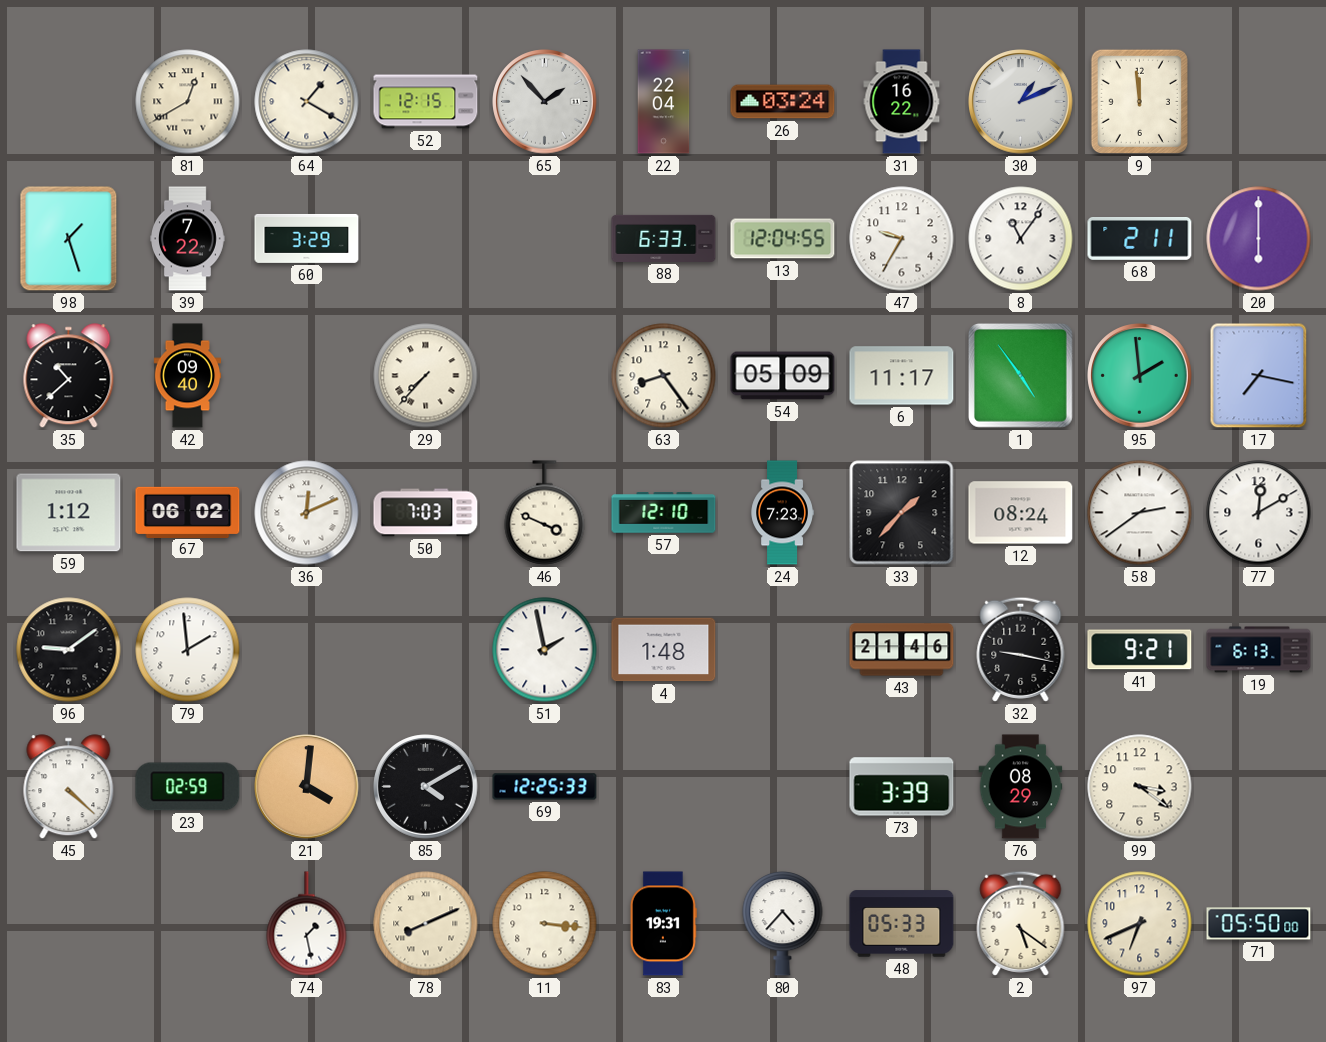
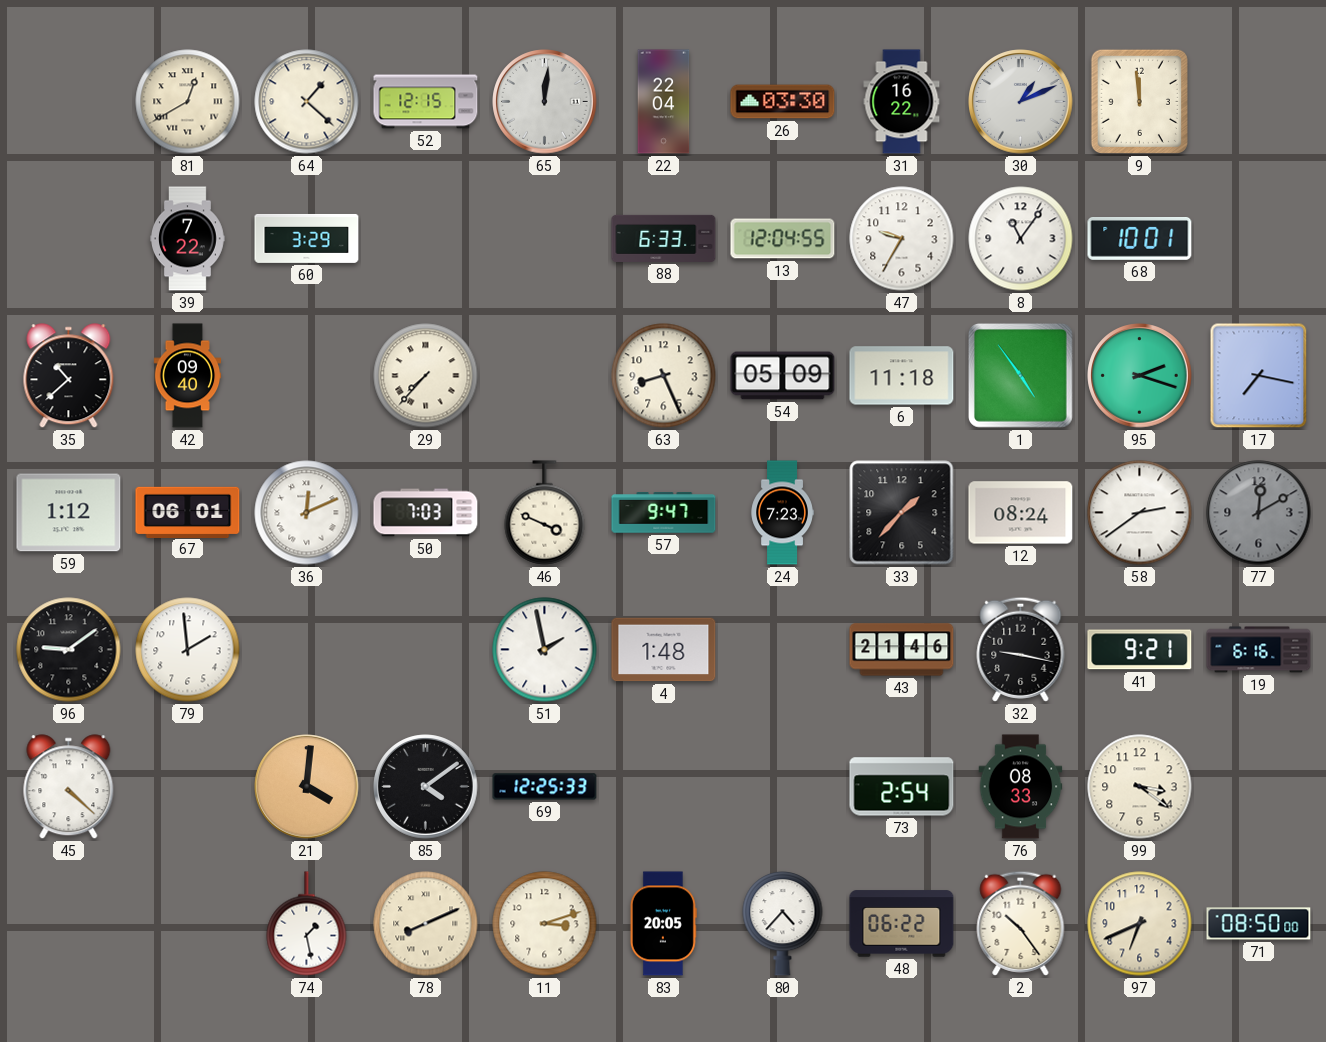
64: 1:20 -> 1:22
65: 1:53 -> 12:01
26: 03:24 -> 03:30
98: 1:27 -> none
68: 2:11 -> 10:01
20: 6:00 -> none
63: 8:24 -> 8:26
6: 11:17 -> 11:18
95: 1:59 -> 2:18
67: 06:02 -> 06:01
57: 12:10 -> 9:47
77 dial: white -> grey
19: 6:13 -> 6:16
23: 02:59 -> none
85: 4:10 -> 4:09
73: 3:39 -> 2:54
76: 08:29 -> 08:33
11: 3:16 -> 3:12
83: 19:31 -> 20:05
48: 05:33 -> 06:22
2: 5:21 -> 10:24
71: 05:50 -> 08:50
